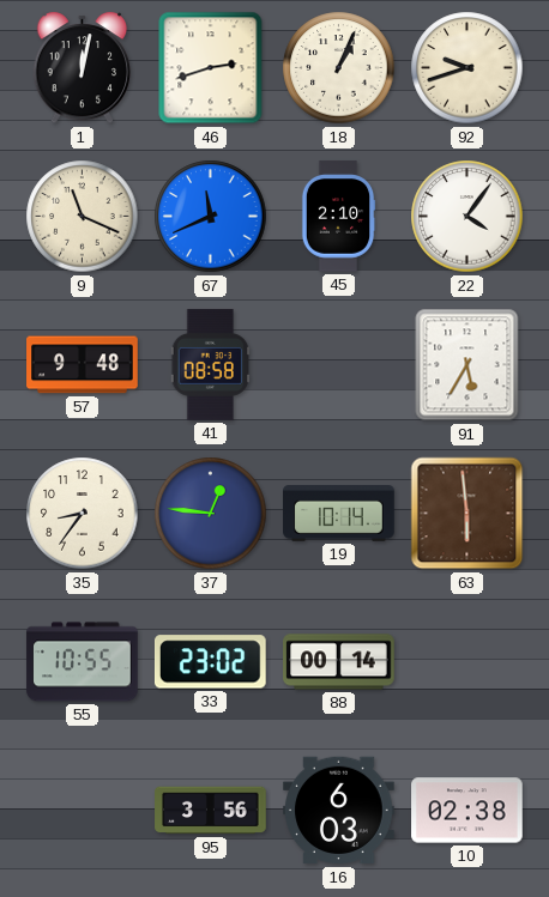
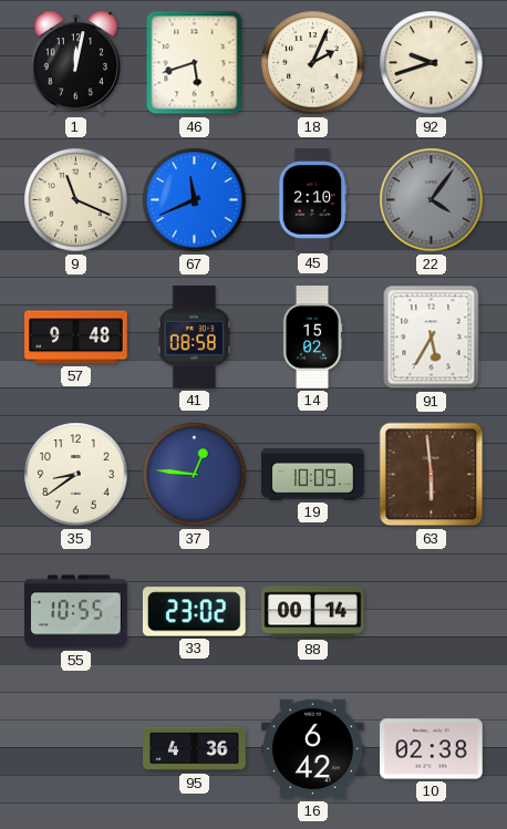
46: 2:42 -> 5:42
18: 1:04 -> 2:04
22 dial: white -> grey
14: none -> 15:02
35: 8:36 -> 8:39
19: 10:14 -> 10:09
95: 3:56 -> 4:36
16: 6:03 -> 6:42
